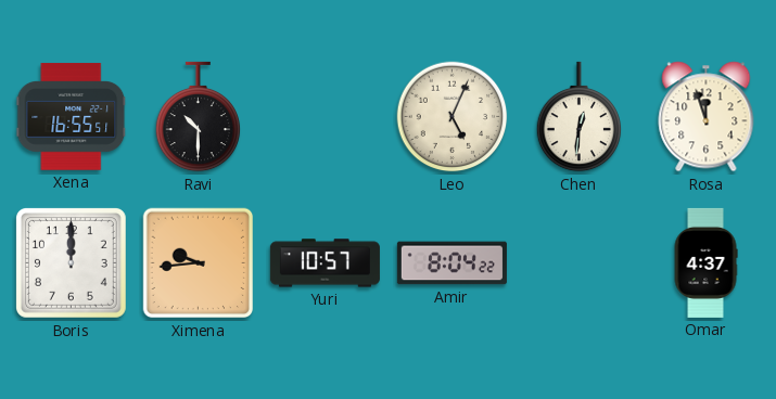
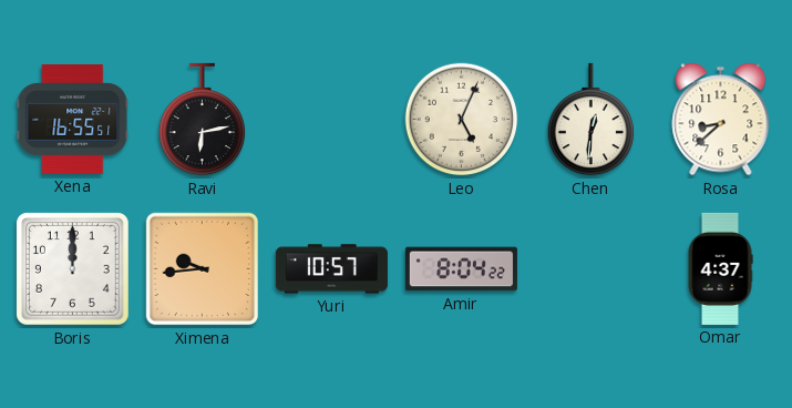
Ravi: 10:30 -> 6:13
Rosa: 11:57 -> 8:38
